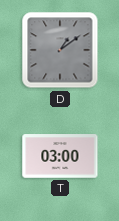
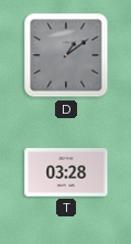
T: 03:00 -> 03:28
